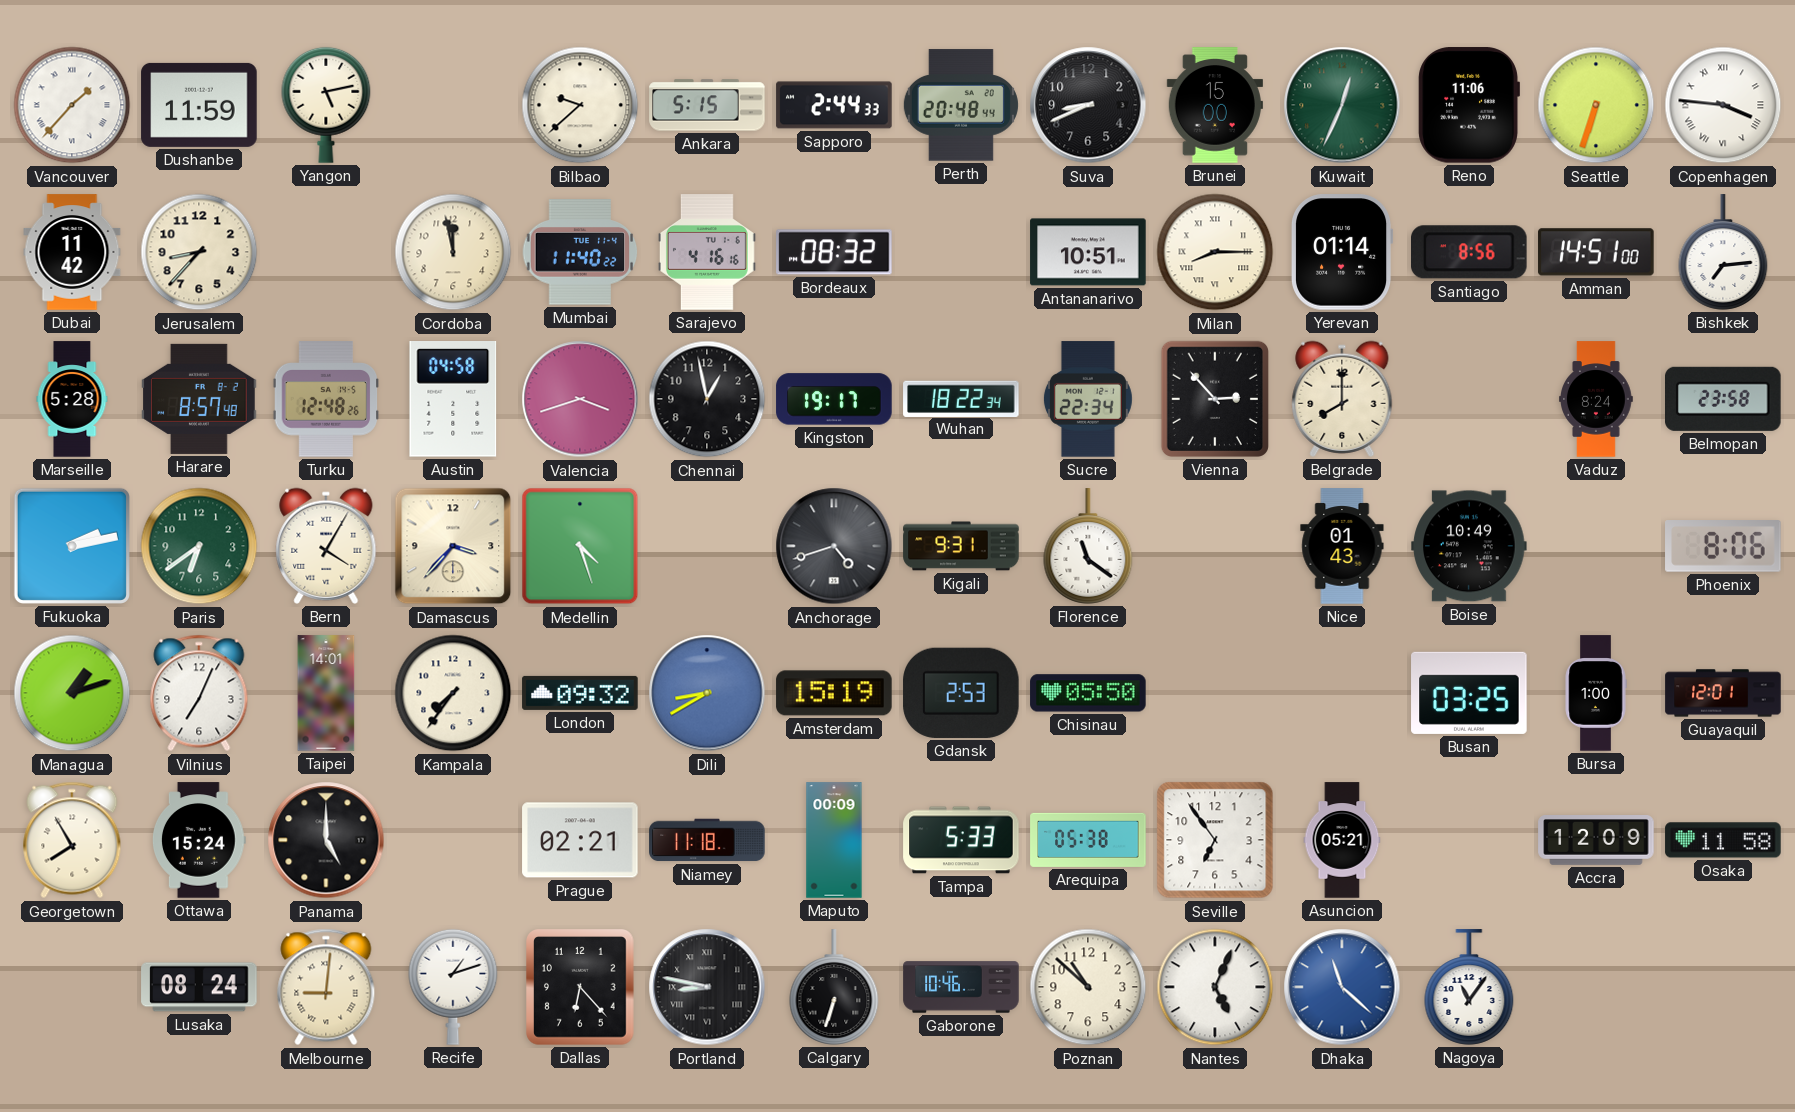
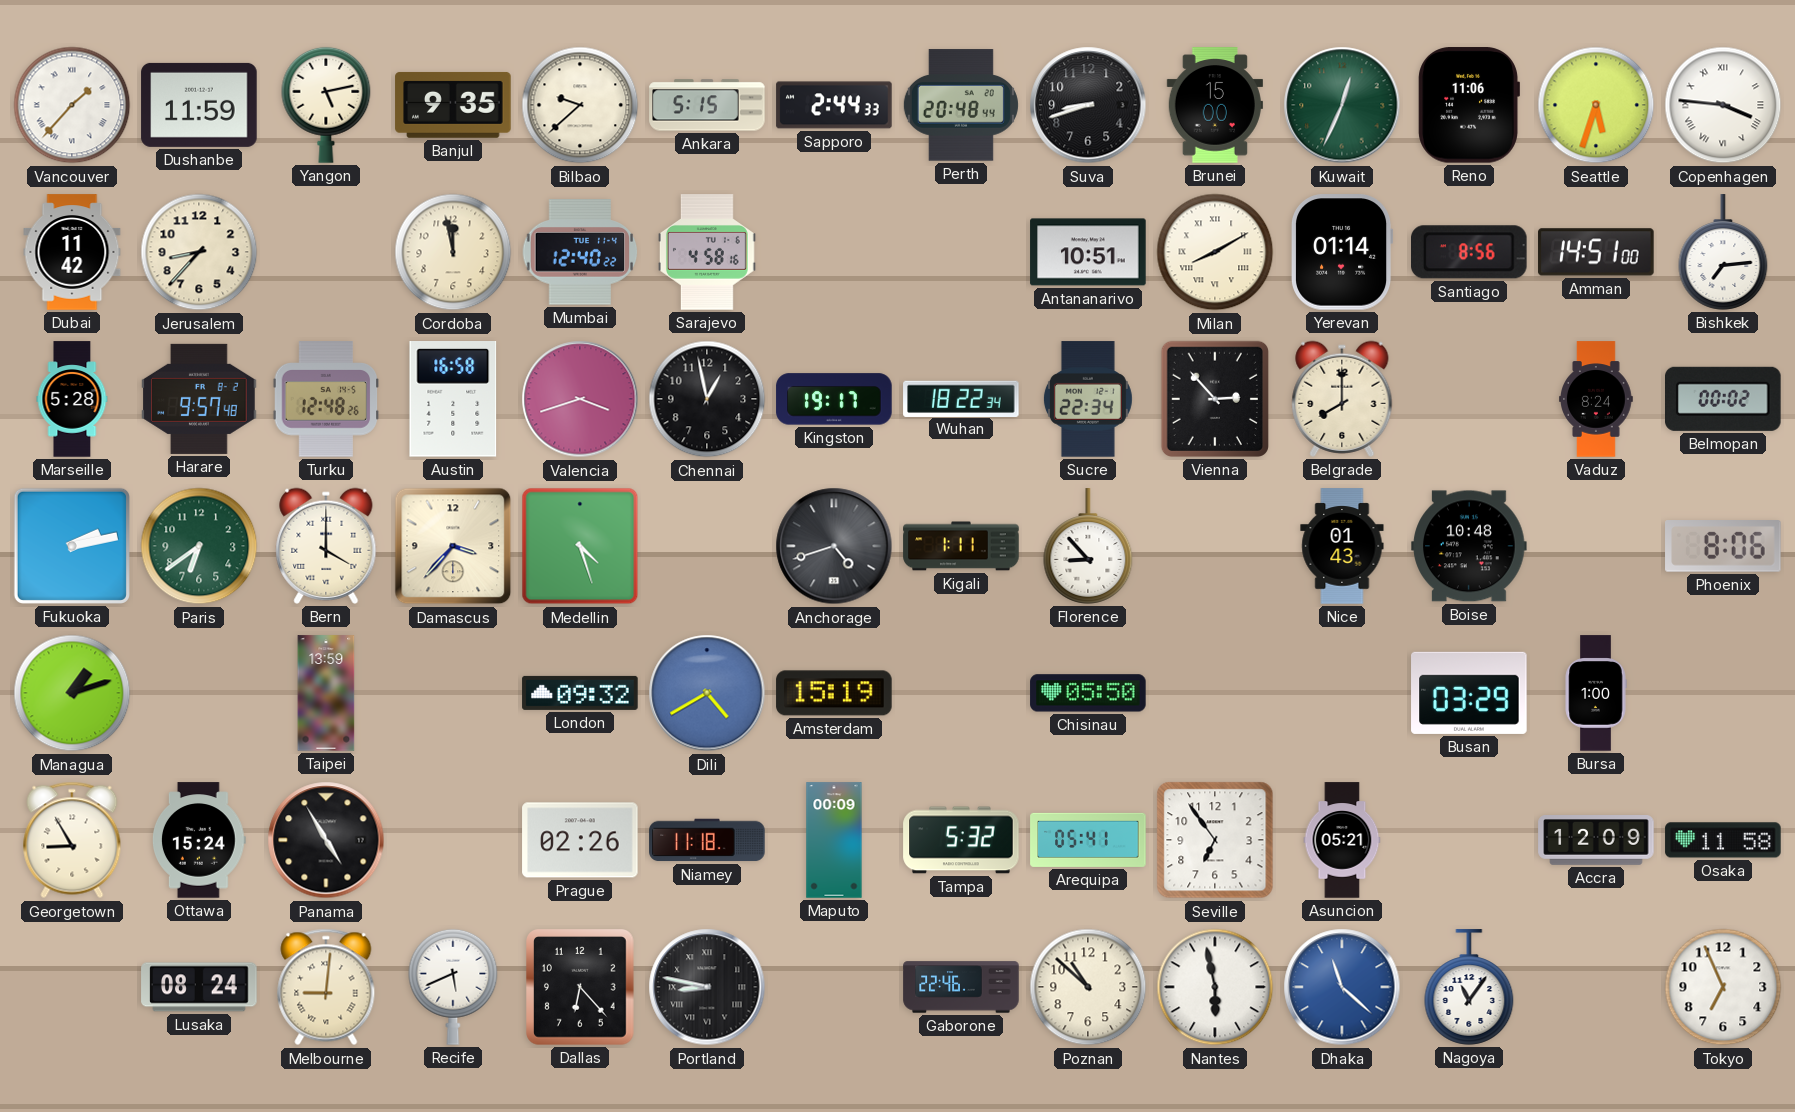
Banjul: none -> 9:35
Suva: 8:41 -> 8:42
Seattle: 6:33 -> 5:33
Mumbai: 11:40 -> 12:40
Sarajevo: 4:16 -> 4:58
Bordeaux: 08:32 -> none
Milan: 8:15 -> 8:10
Harare: 8:57 -> 9:57
Austin: 04:58 -> 16:58
Belmopan: 23:58 -> 00:02
Bern: 4:05 -> 4:00
Kigali: 9:31 -> 1:11
Florence: 11:21 -> 8:53
Boise: 10:49 -> 10:48
Vilnius: 7:04 -> none
Taipei: 14:01 -> 13:59
Kampala: 7:36 -> none
Dili: 8:40 -> 4:40
Gdansk: 2:53 -> none
Busan: 03:25 -> 03:29
Guayaquil: 12:01 -> none
Georgetown: 7:55 -> 8:55
Panama: 5:00 -> 4:55
Prague: 02:21 -> 02:26
Tampa: 5:33 -> 5:32
Arequipa: 05:38 -> 05:41
Recife: 1:12 -> 5:41
Calgary: 6:33 -> none
Gaborone: 10:46 -> 22:46
Nantes: 5:04 -> 5:58
Tokyo: none -> 6:56
